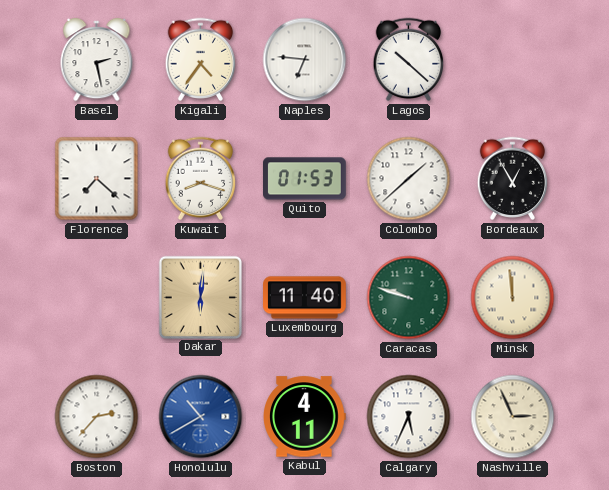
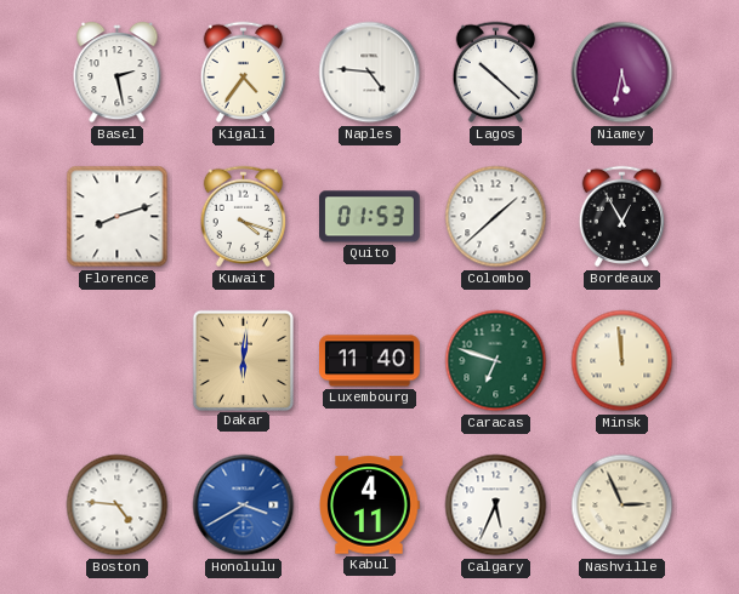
Naples: 6:46 -> 4:46
Niamey: none -> 5:32
Florence: 7:22 -> 8:12
Kuwait: 8:18 -> 4:18
Caracas: 9:48 -> 6:48
Boston: 2:37 -> 4:46
Honolulu: 10:40 -> 3:40
